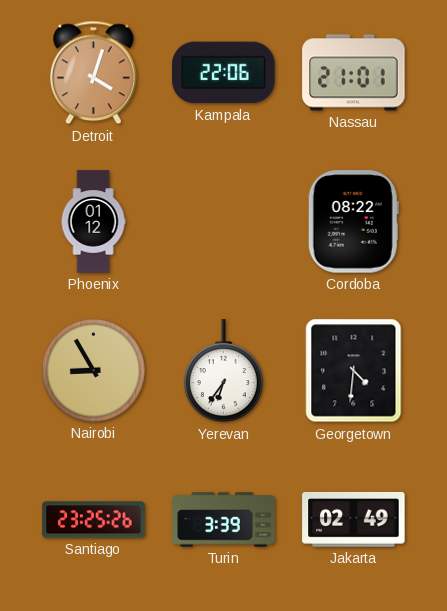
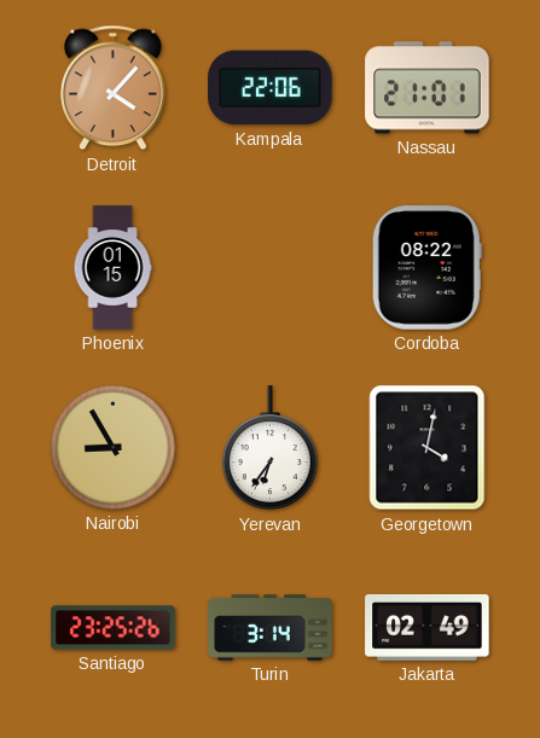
Detroit: 4:03 -> 4:07
Phoenix: 01:12 -> 01:15
Georgetown: 4:31 -> 4:02
Turin: 3:39 -> 3:14
